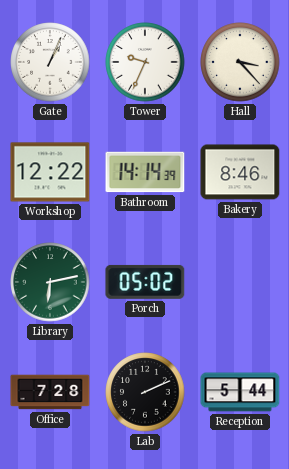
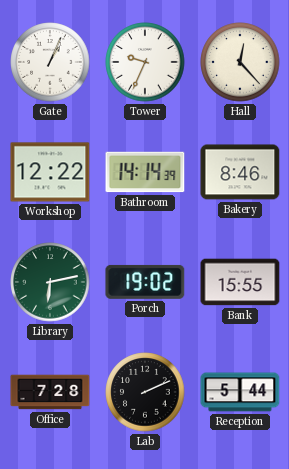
Hall: 3:23 -> 12:23
Porch: 05:02 -> 19:02
Bank: none -> 15:55
